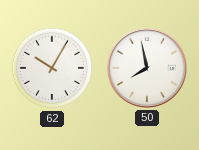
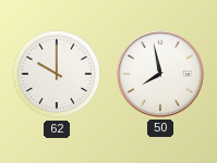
62: 10:05 -> 10:00
